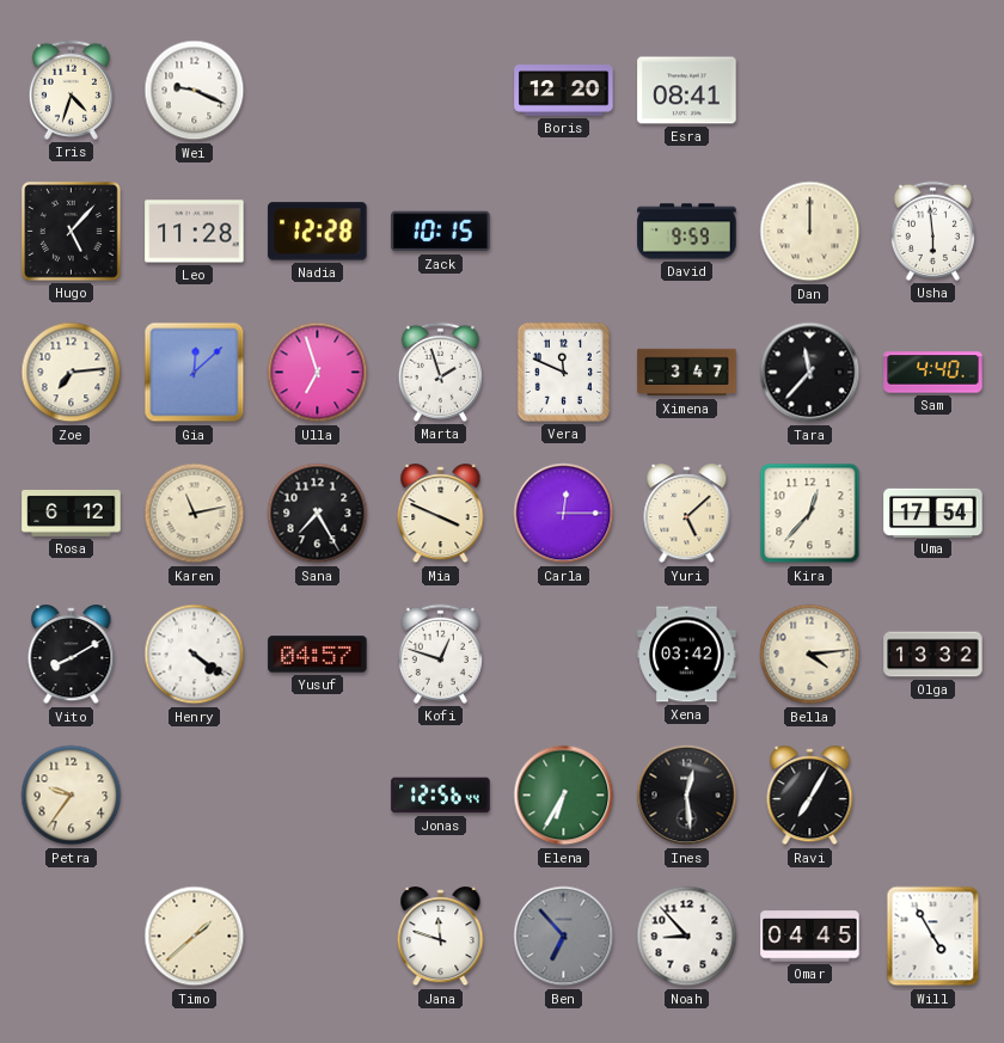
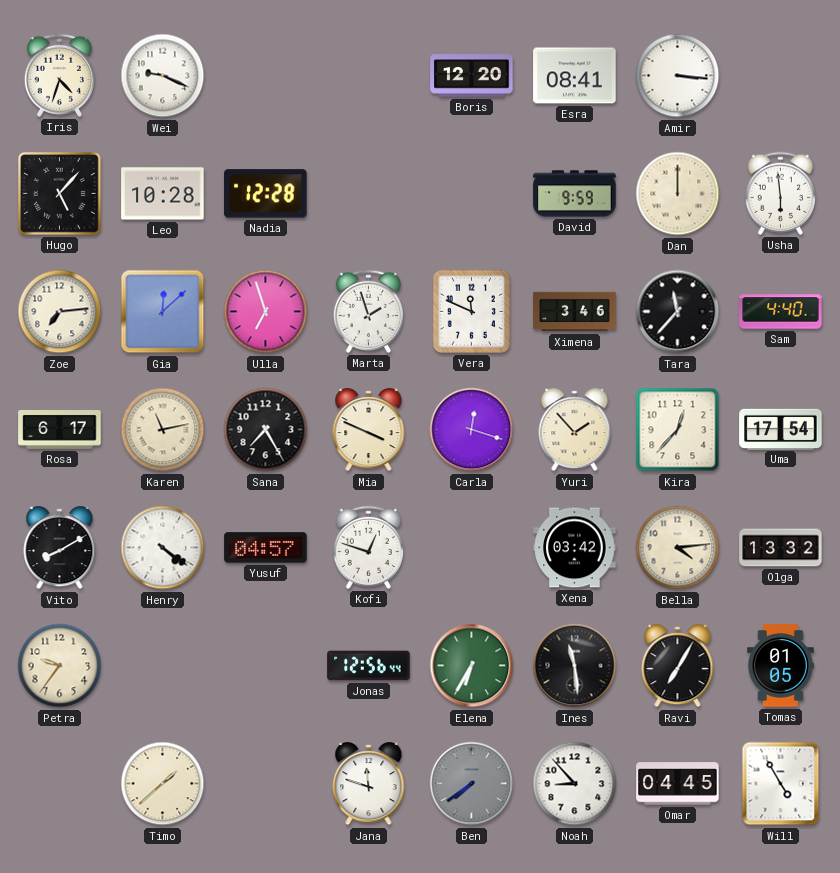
Amir: none -> 3:16
Leo: 11:28 -> 10:28
Zack: 10:15 -> none
Ximena: 3:47 -> 3:46
Rosa: 6:12 -> 6:17
Carla: 12:15 -> 12:18
Yuri: 5:08 -> 1:53
Ines: 12:29 -> 11:29
Tomas: none -> 01:05
Ben: 6:53 -> 7:39
